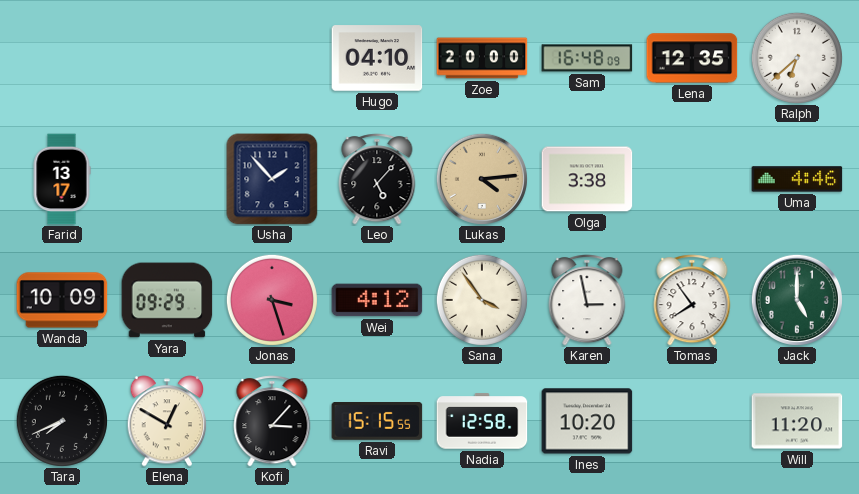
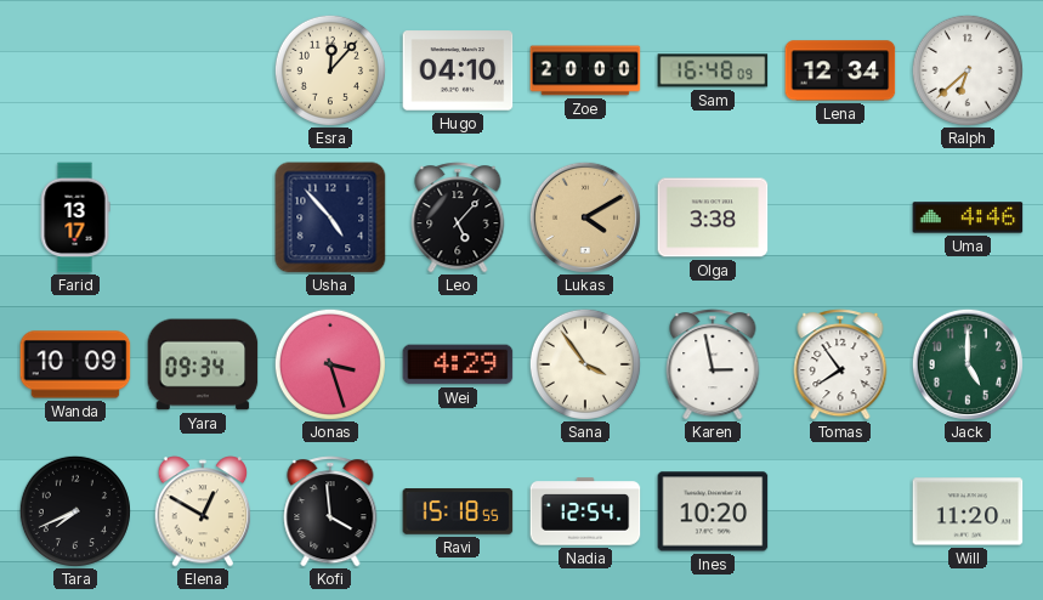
Esra: none -> 12:07
Lena: 12:35 -> 12:34
Usha: 1:53 -> 4:53
Lukas: 4:14 -> 4:10
Yara: 09:29 -> 09:34
Wei: 4:12 -> 4:29
Kofi: 3:07 -> 3:59
Ravi: 15:15 -> 15:18
Nadia: 12:58 -> 12:54
